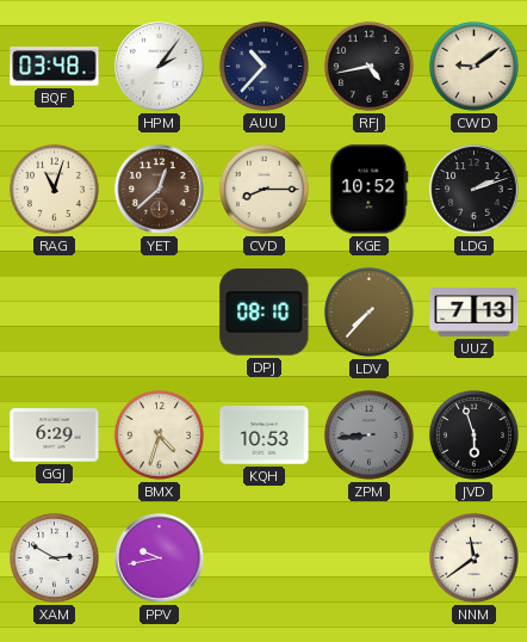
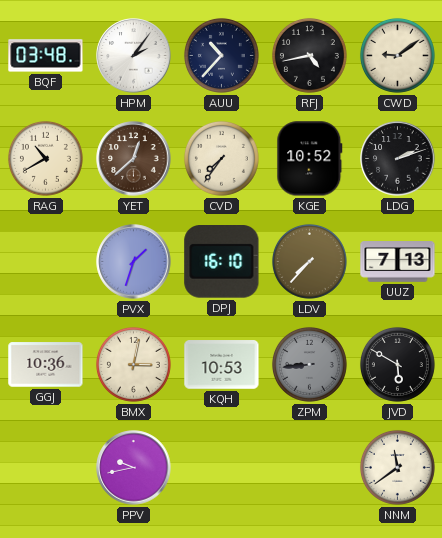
RAG: 11:03 -> 10:40
CVD: 8:15 -> 7:36
PVX: none -> 1:33
DPJ: 08:10 -> 16:10
GGJ: 6:29 -> 10:36
BMX: 4:33 -> 3:02
JVD: 5:57 -> 5:50
XAM: 2:50 -> none
